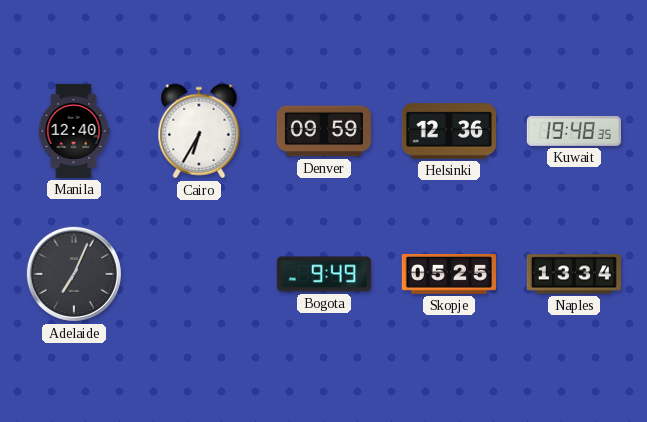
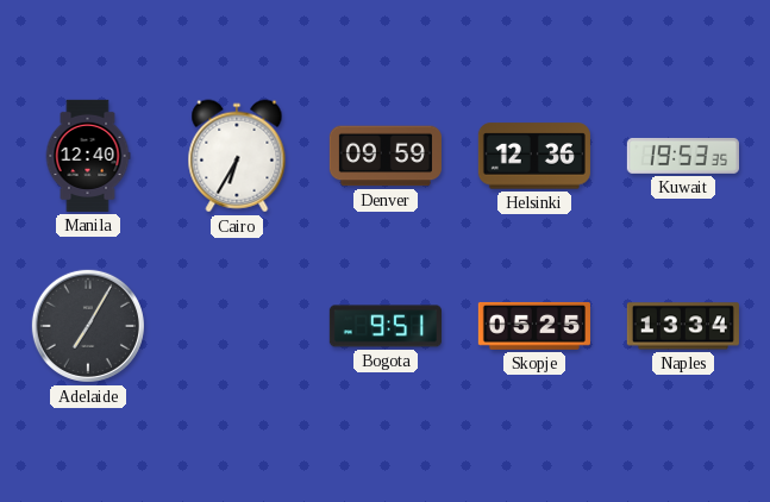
Kuwait: 19:48 -> 19:53
Adelaide: 7:04 -> 7:05
Bogota: 9:49 -> 9:51
